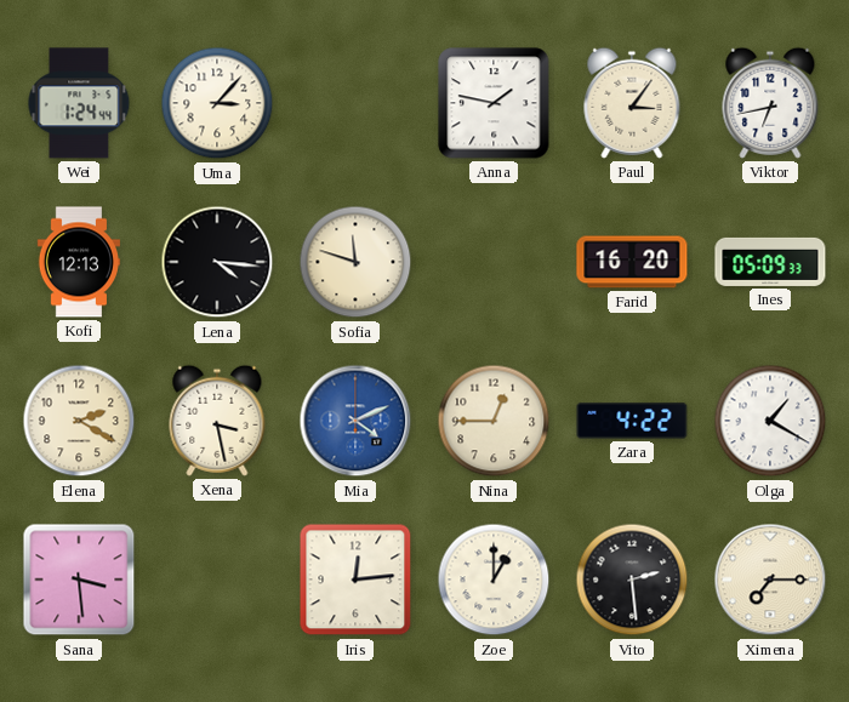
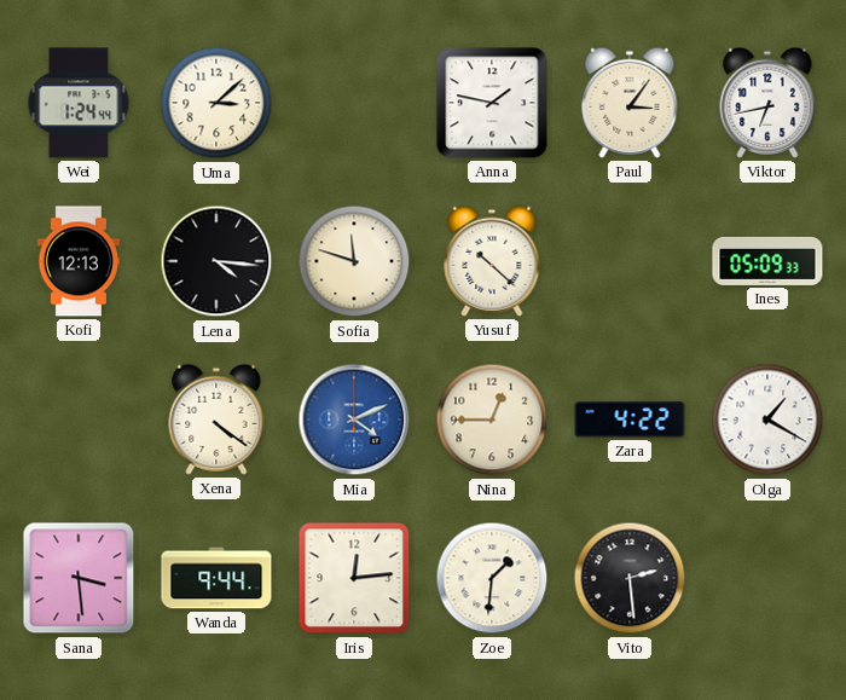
Uma: 3:07 -> 3:08
Yusuf: none -> 10:22
Farid: 16:20 -> none
Elena: 2:20 -> none
Xena: 3:28 -> 4:21
Wanda: none -> 9:44
Zoe: 1:00 -> 1:31
Ximena: 7:15 -> none
